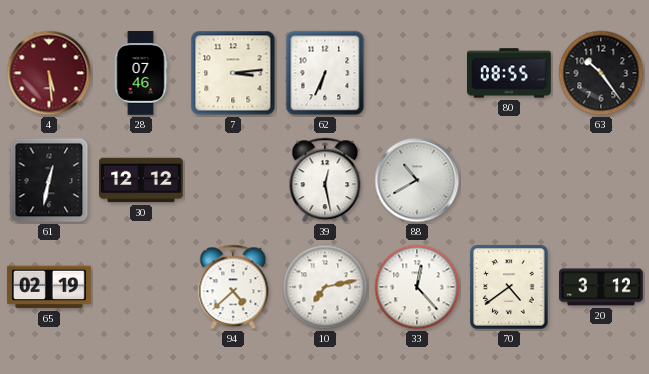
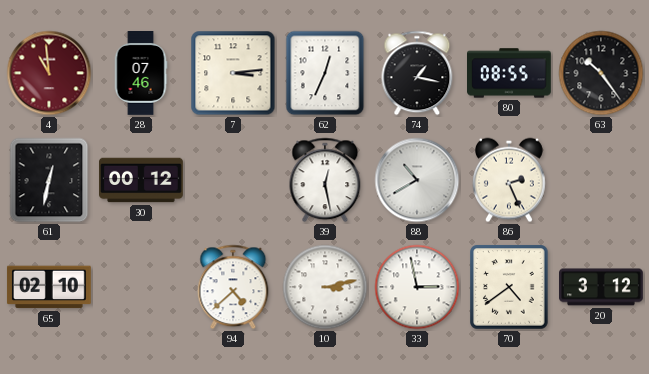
4: 5:29 -> 10:59
62: 6:34 -> 12:34
74: none -> 1:17
30: 12:12 -> 00:12
86: none -> 2:26
65: 02:19 -> 02:10
10: 7:13 -> 3:13
33: 12:23 -> 2:58
